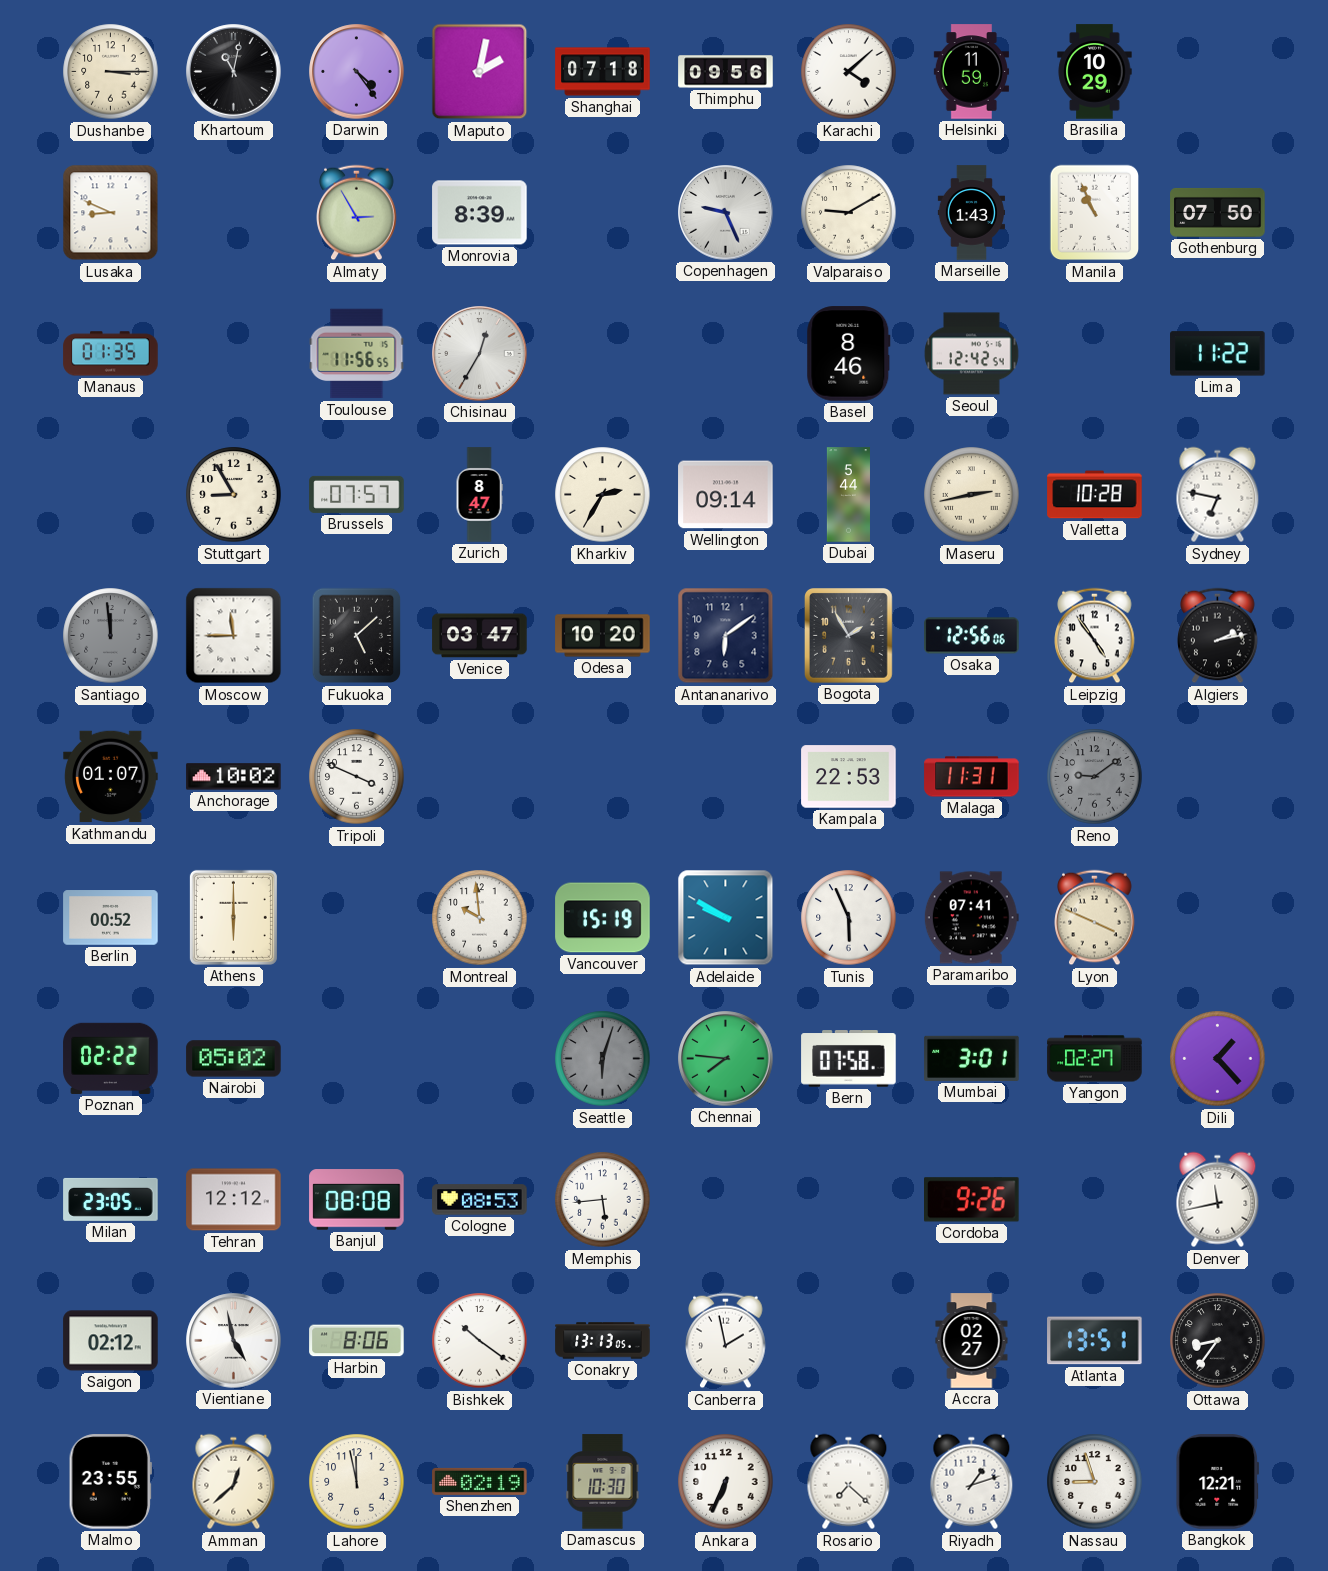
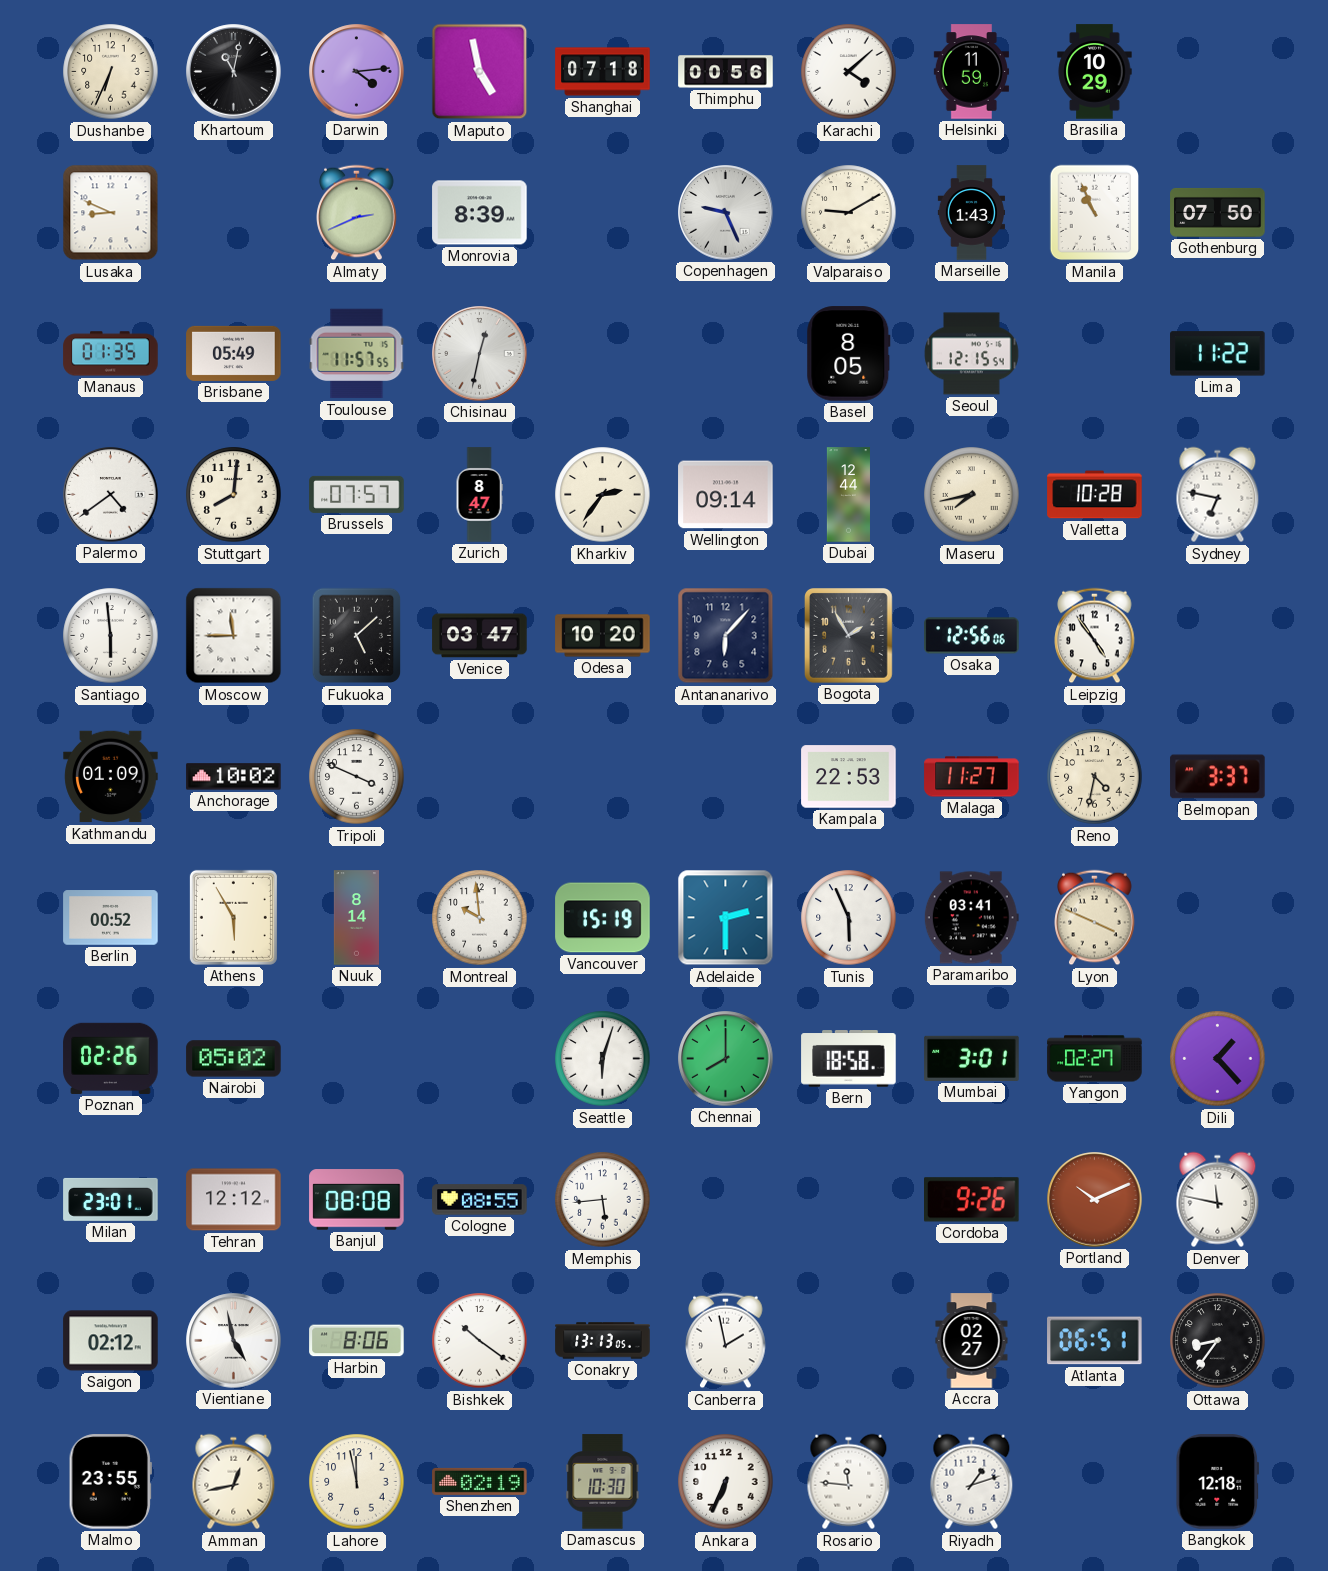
Dushanbe: 3:15 -> 6:34
Darwin: 4:24 -> 4:14
Maputo: 2:02 -> 4:58
Thimphu: 09:56 -> 00:56
Almaty: 2:55 -> 2:41
Brisbane: none -> 05:49
Toulouse: 11:56 -> 11:57
Chisinau: 12:35 -> 12:32
Basel: 8:46 -> 8:05
Seoul: 12:42 -> 12:15
Palermo: none -> 4:39
Stuttgart: 8:55 -> 8:01
Kharkiv: 2:35 -> 2:36
Dubai: 5:44 -> 12:44
Maseru: 2:43 -> 7:43
Santiago: 11:59 -> 5:59
Santiago dial: grey -> white
Antananarivo: 6:09 -> 6:07
Algiers: 2:13 -> none
Kathmandu: 01:07 -> 01:09
Malaga: 11:31 -> 11:27
Reno: 9:09 -> 4:32
Reno dial: grey -> cream
Belmopan: none -> 3:37
Athens: 6:00 -> 5:55
Nuuk: none -> 8:14
Adelaide: 9:50 -> 2:30
Paramaribo: 07:41 -> 03:41
Poznan: 02:22 -> 02:26
Seattle dial: grey -> white
Chennai: 7:46 -> 8:00
Bern: 07:58 -> 18:58
Milan: 23:05 -> 23:01
Cologne: 08:53 -> 08:55
Portland: none -> 10:11
Denver: 11:43 -> 11:47
Atlanta: 13:51 -> 06:51
Amman: 12:38 -> 12:43
Rosario: 7:22 -> 11:46
Nassau: 8:57 -> none
Bangkok: 12:21 -> 12:18
